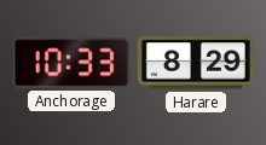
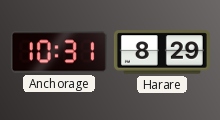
Anchorage: 10:33 -> 10:31
